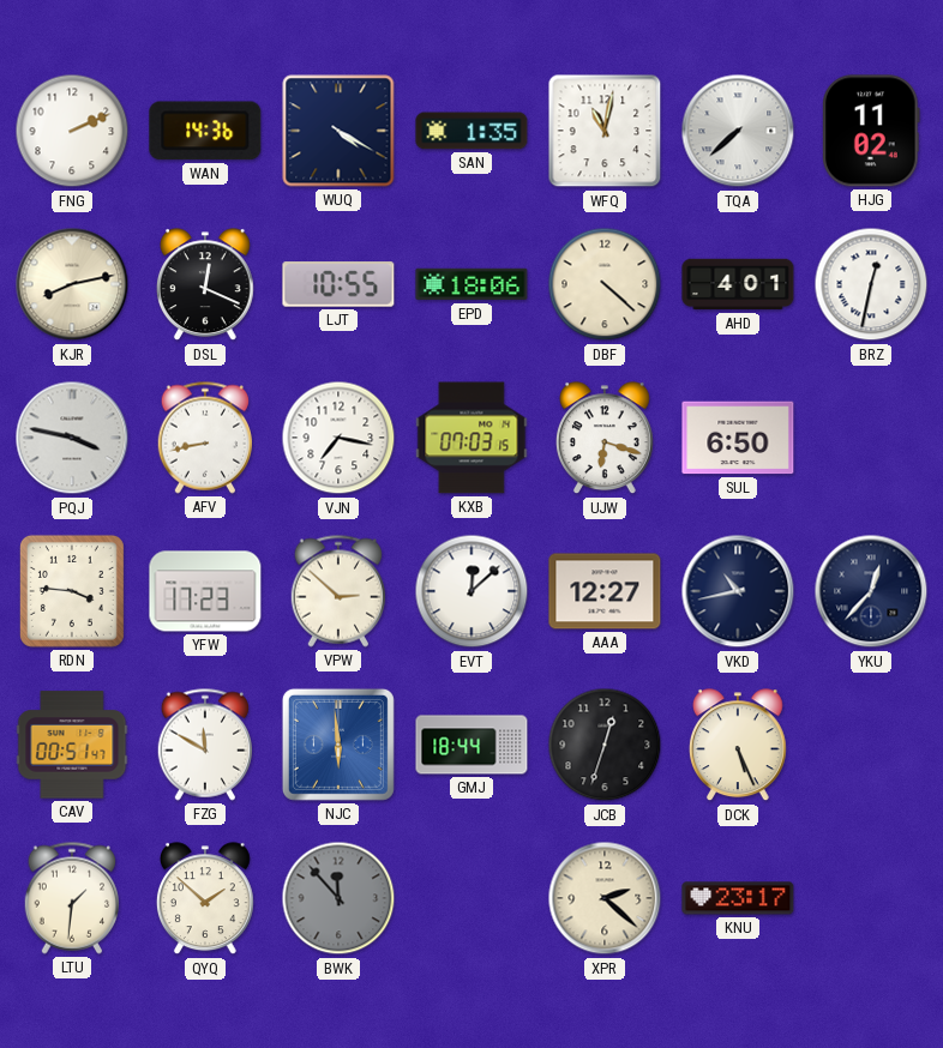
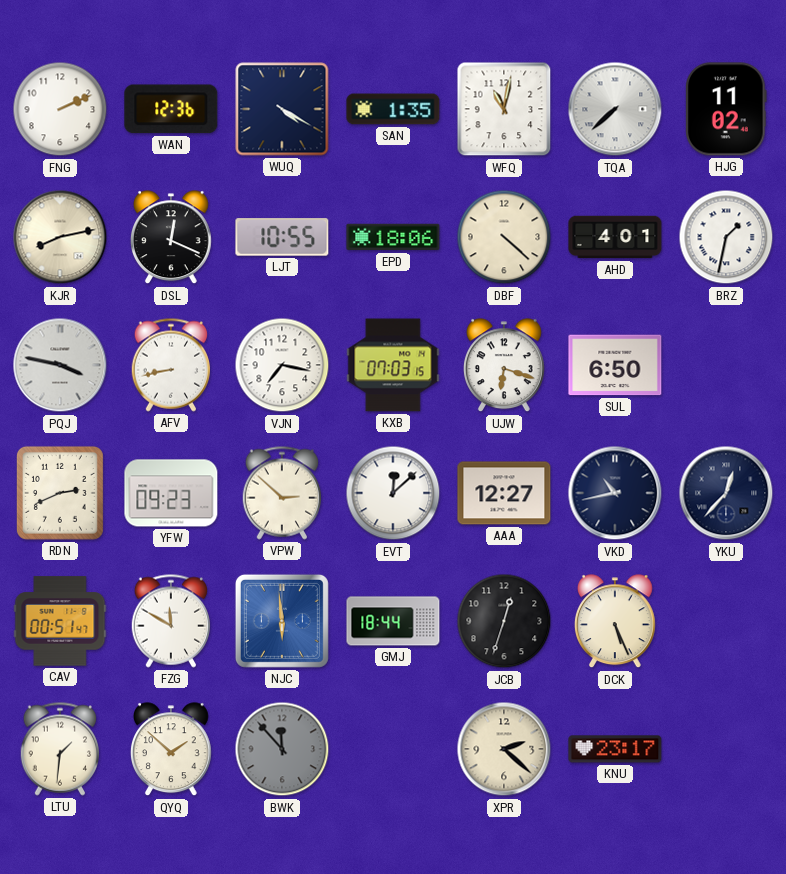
WAN: 14:36 -> 12:36
BRZ: 12:32 -> 1:32
RDN: 3:46 -> 2:41
YFW: 17:23 -> 09:23
